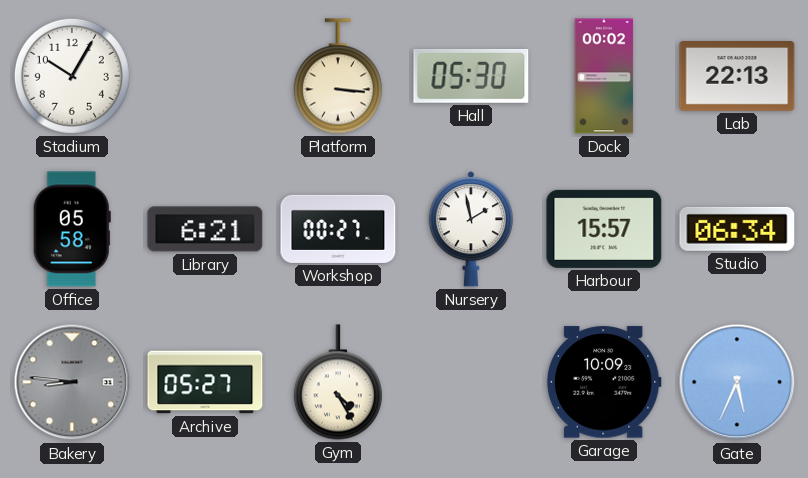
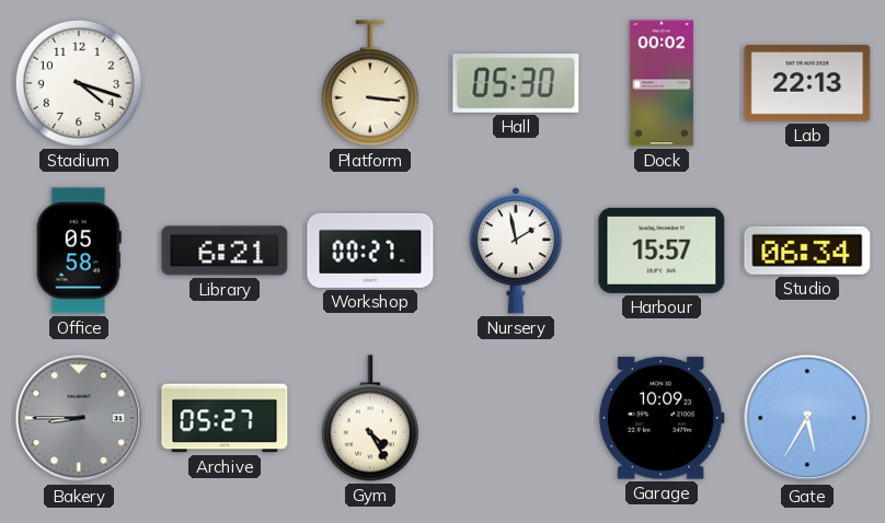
Stadium: 10:05 -> 4:18
Bakery: 8:46 -> 8:45
Gate: 5:34 -> 5:35
